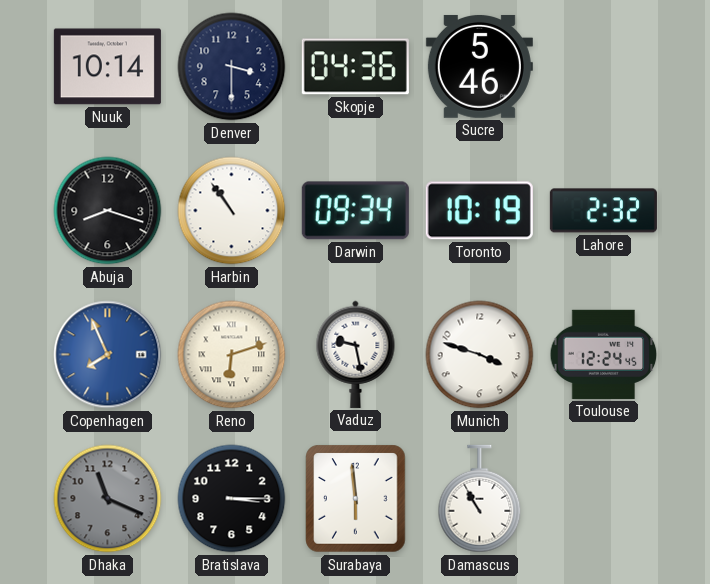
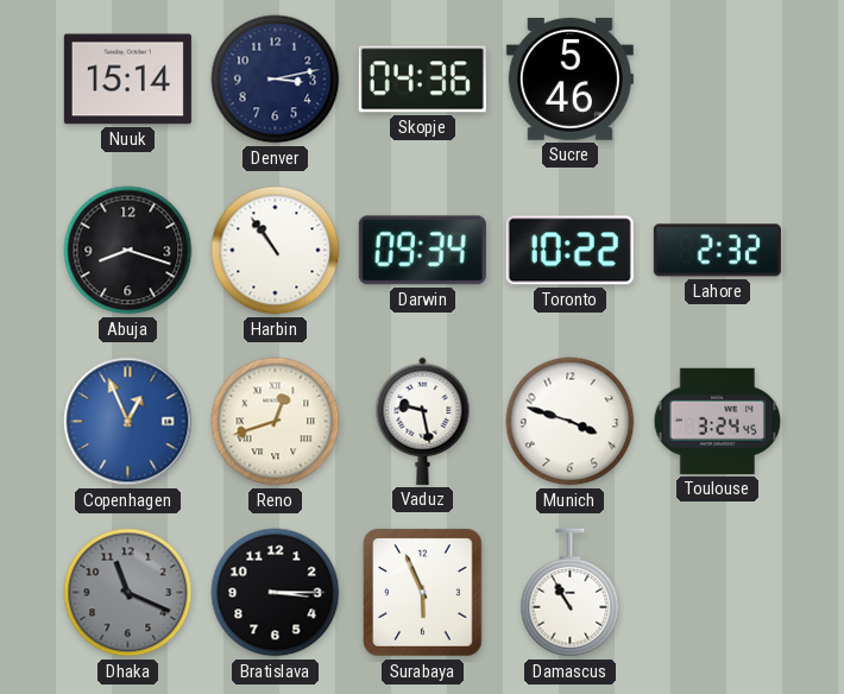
Nuuk: 10:14 -> 15:14
Denver: 3:30 -> 3:13
Toronto: 10:19 -> 10:22
Copenhagen: 7:56 -> 12:56
Reno: 6:12 -> 12:42
Toulouse: 12:24 -> 3:24
Surabaya: 5:59 -> 5:56
